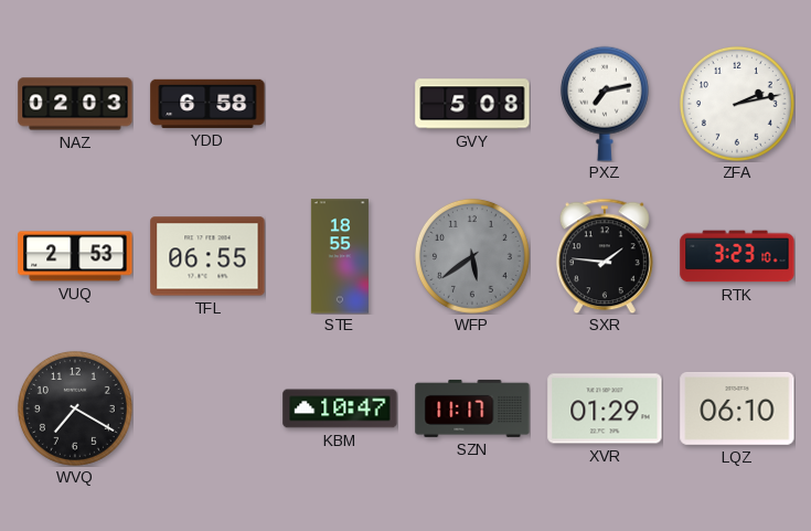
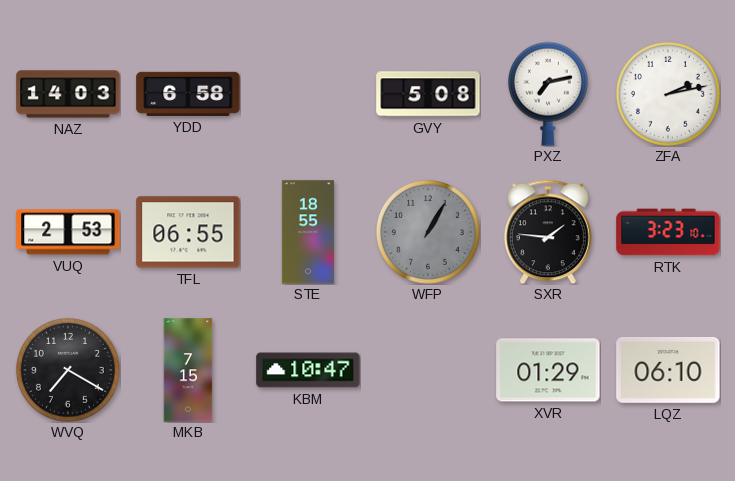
NAZ: 02:03 -> 14:03
WFP: 5:39 -> 1:05
MKB: none -> 7:15
SZN: 11:17 -> none
